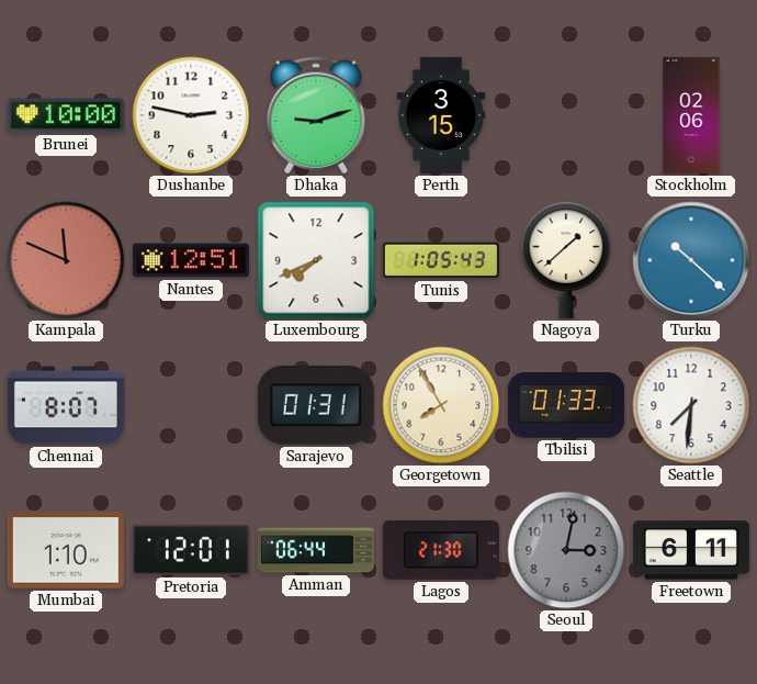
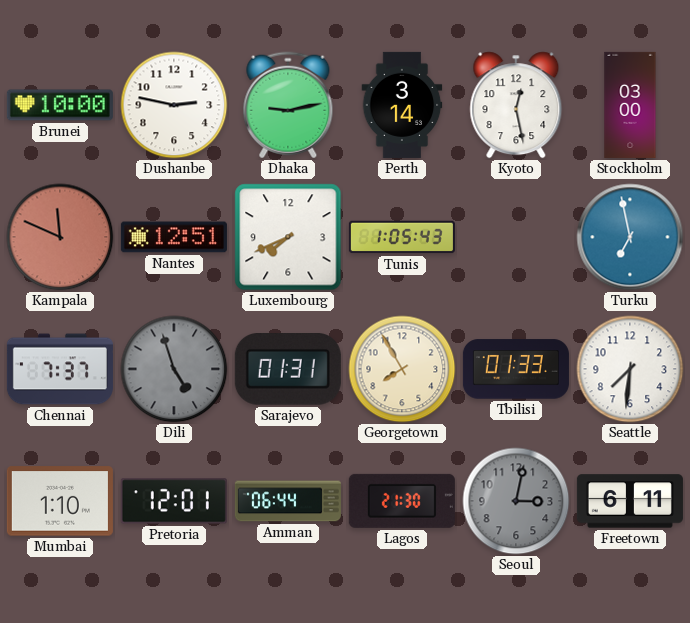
Dhaka: 9:12 -> 9:13
Perth: 3:15 -> 3:14
Kyoto: none -> 12:28
Stockholm: 02:06 -> 03:00
Nagoya: 1:38 -> none
Turku: 10:22 -> 6:58
Chennai: 8:07 -> 7:37
Dili: none -> 4:57
